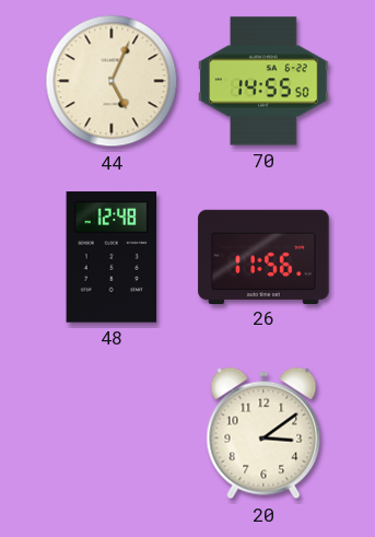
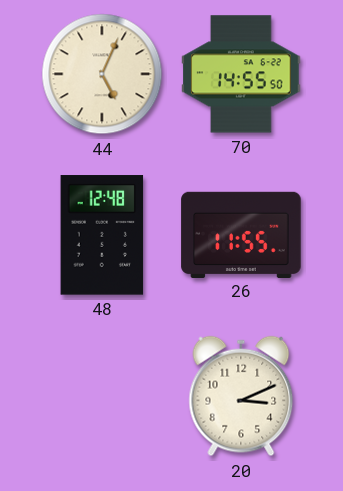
26: 11:56 -> 11:55
20: 3:09 -> 3:11
